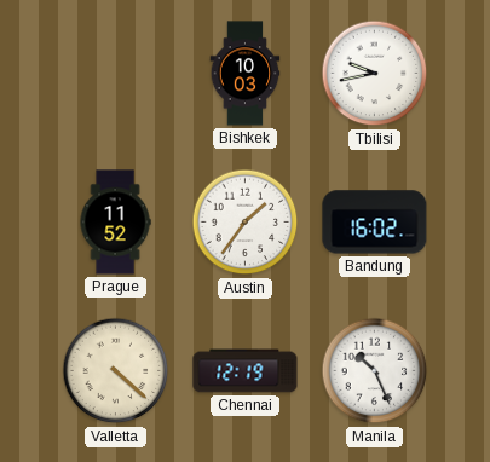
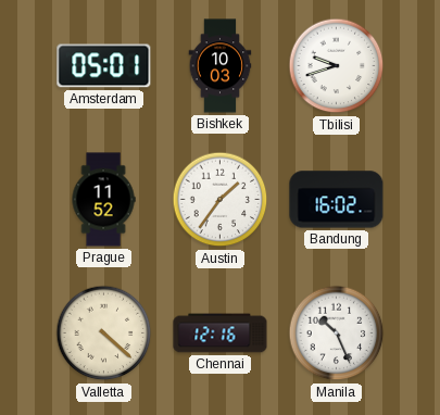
Amsterdam: none -> 05:01
Tbilisi: 9:43 -> 9:42
Chennai: 12:19 -> 12:16
